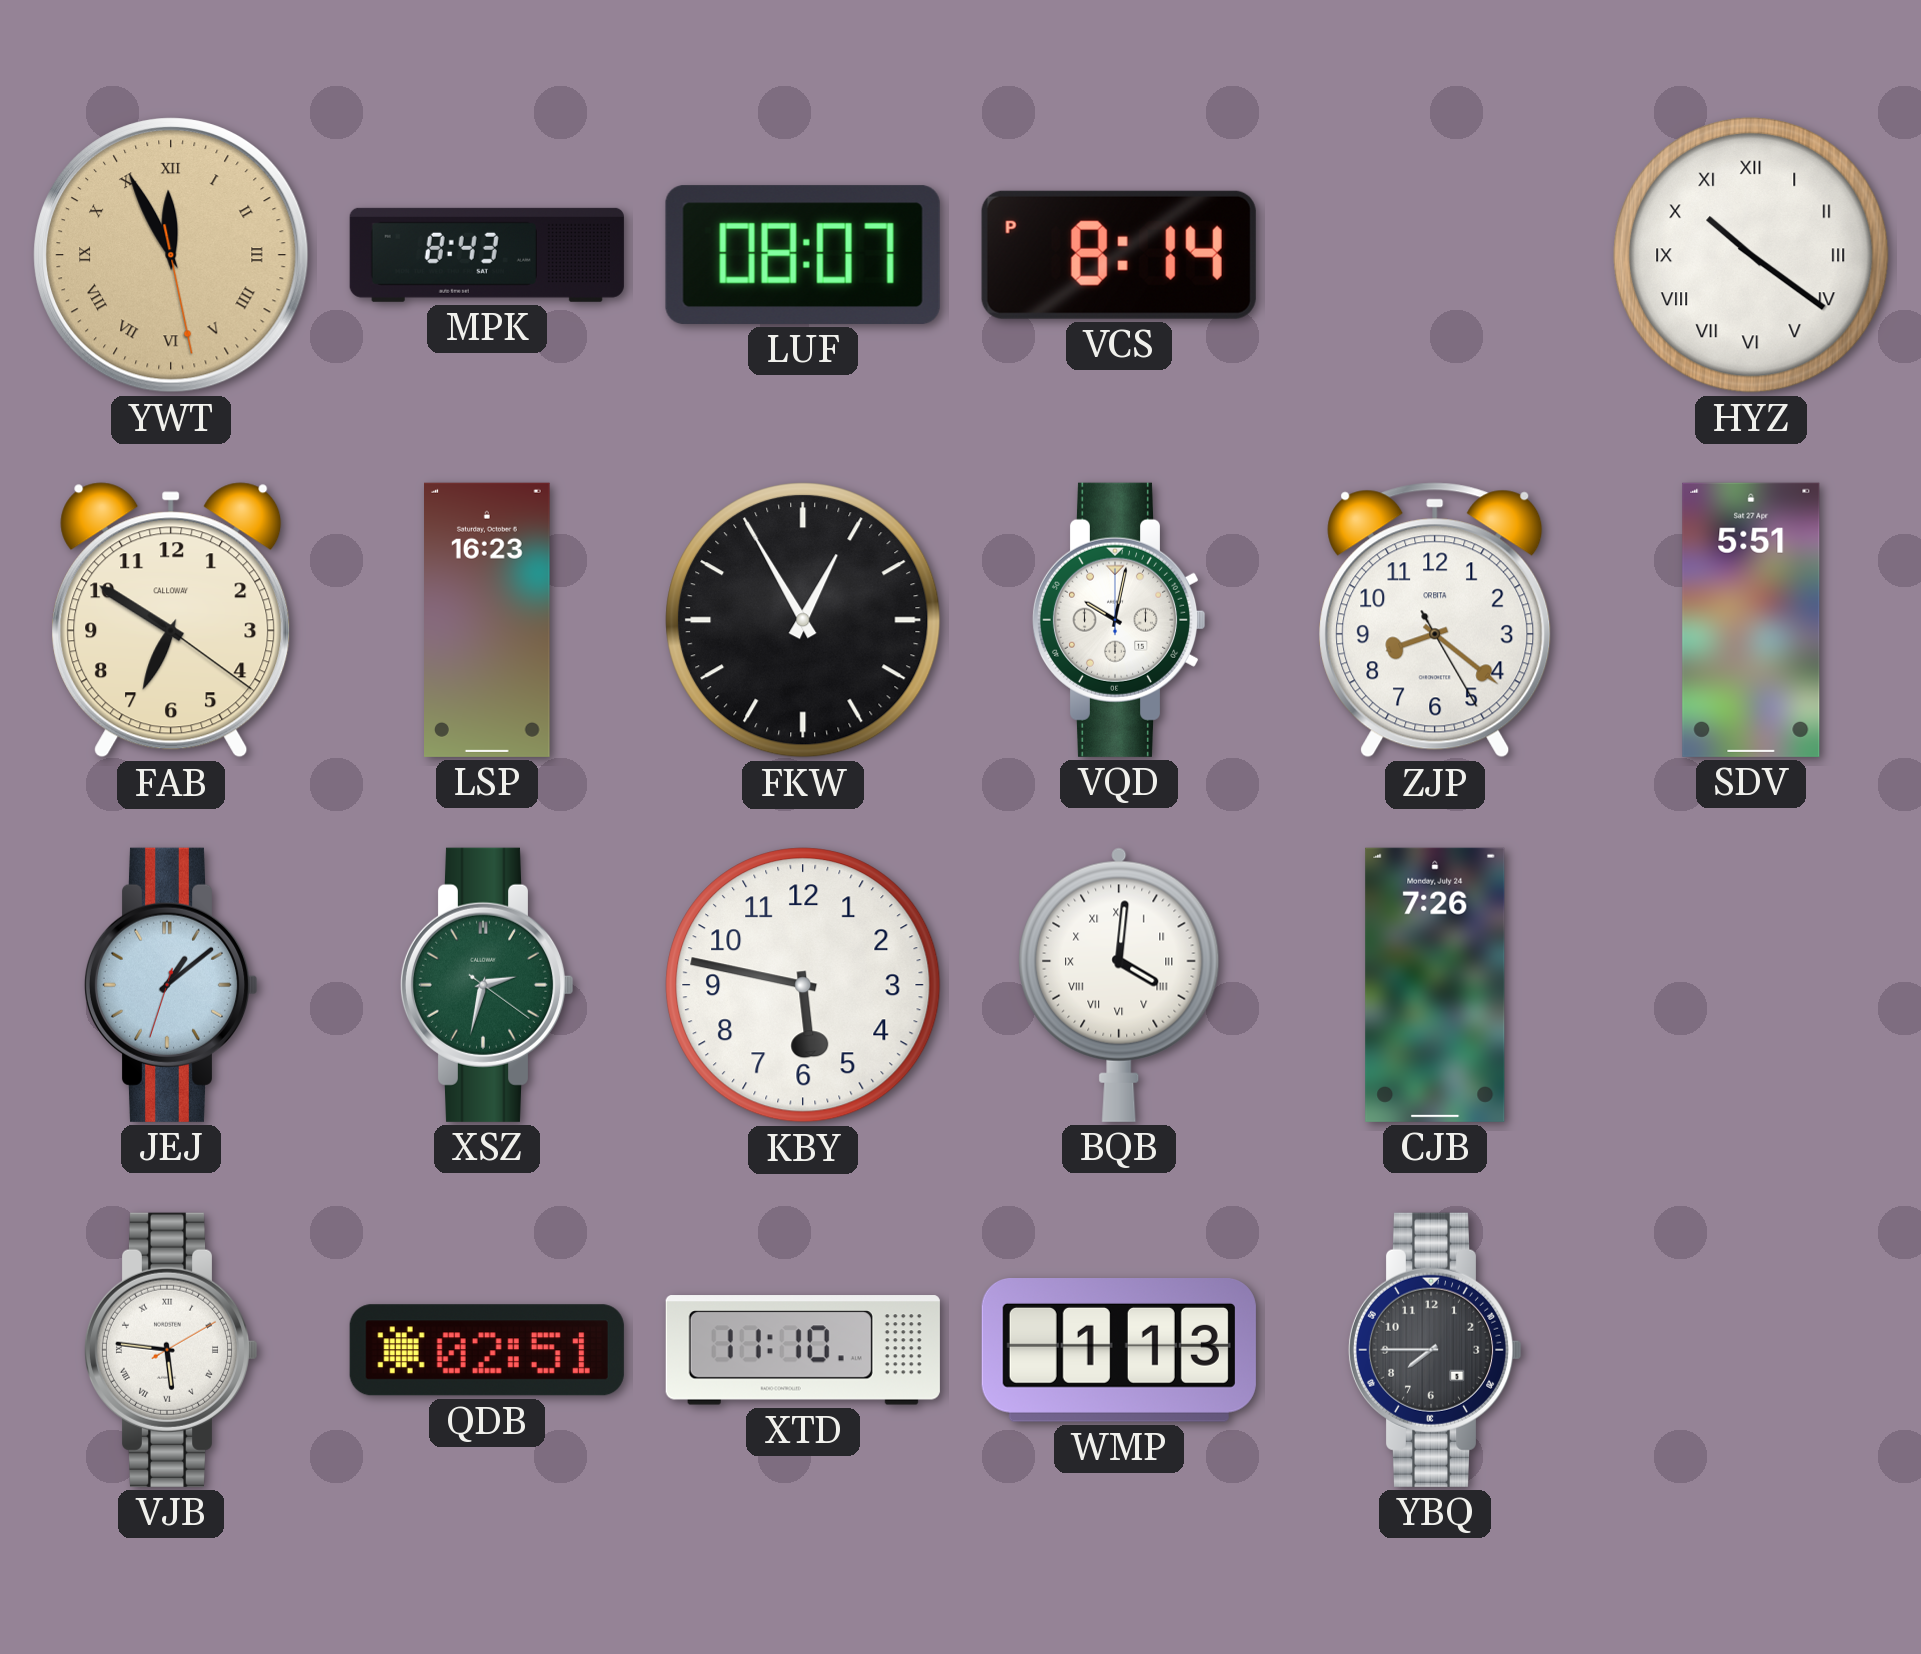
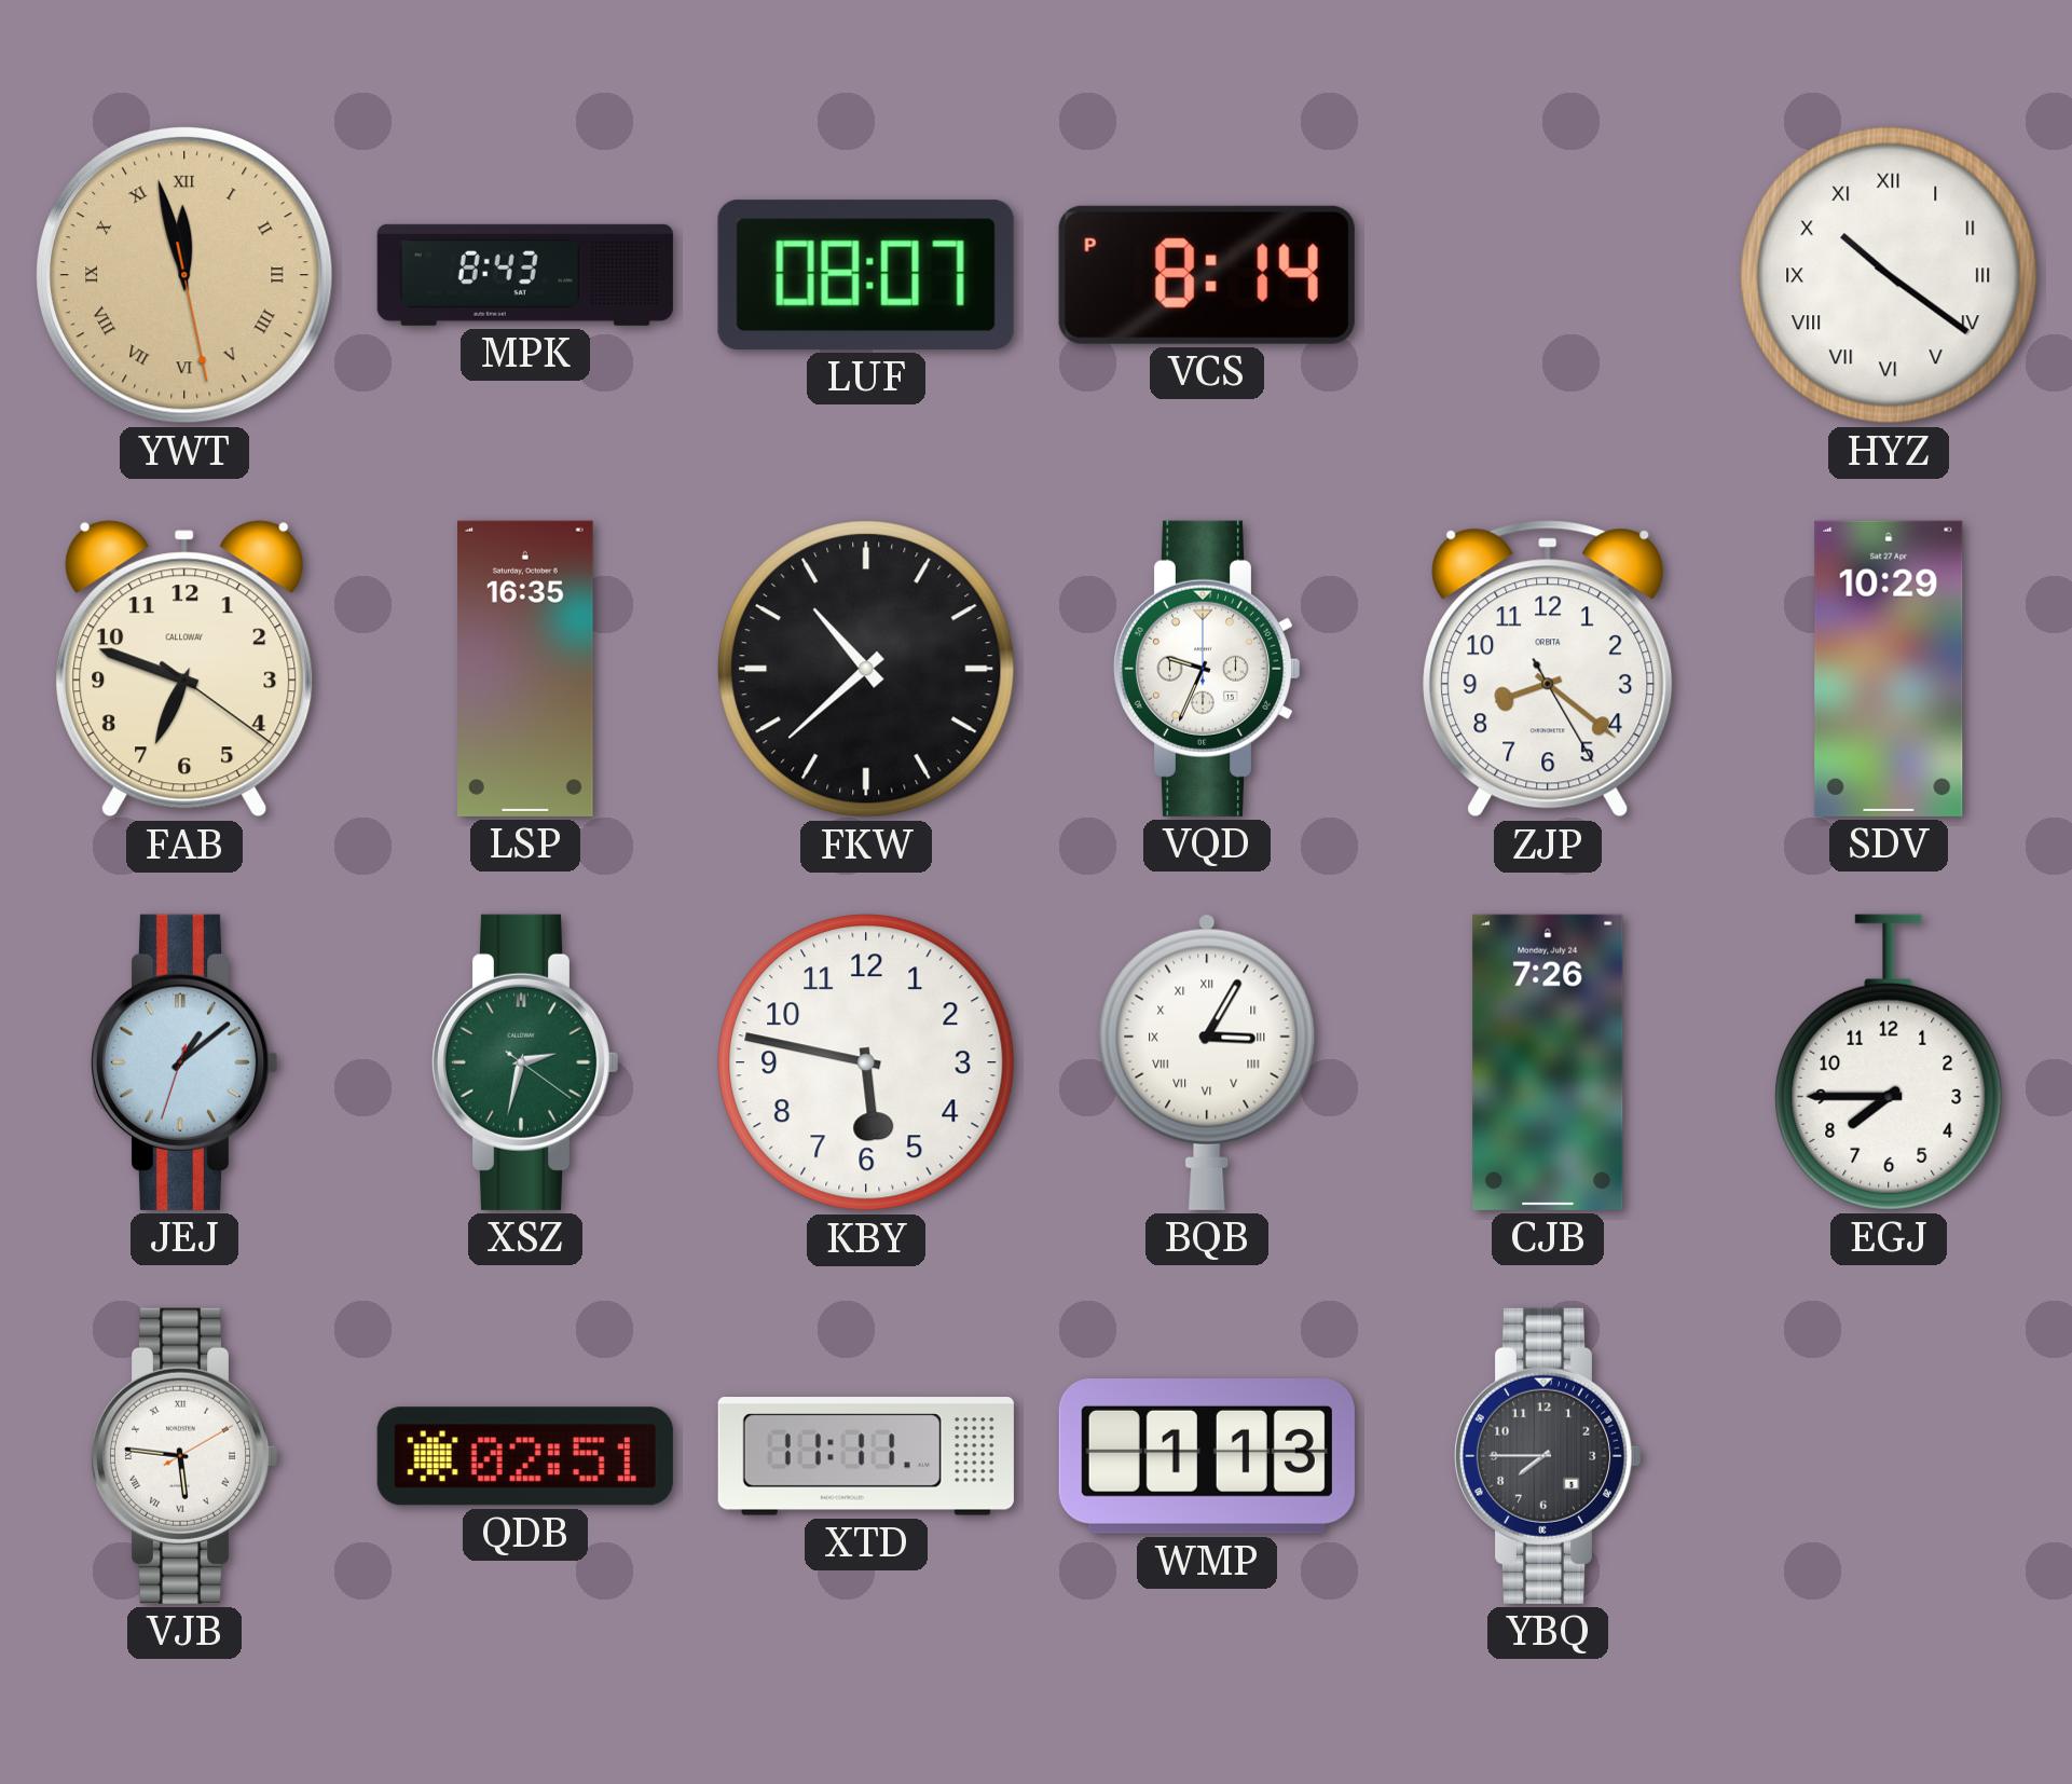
YWT: 11:55 -> 11:57
FAB: 6:50 -> 6:48
LSP: 16:23 -> 16:35
FKW: 12:55 -> 10:38
VQD: 10:02 -> 9:34
SDV: 5:51 -> 10:29
BQB: 4:01 -> 3:05
EGJ: none -> 7:45
XTD: 11:10 -> 11:11
